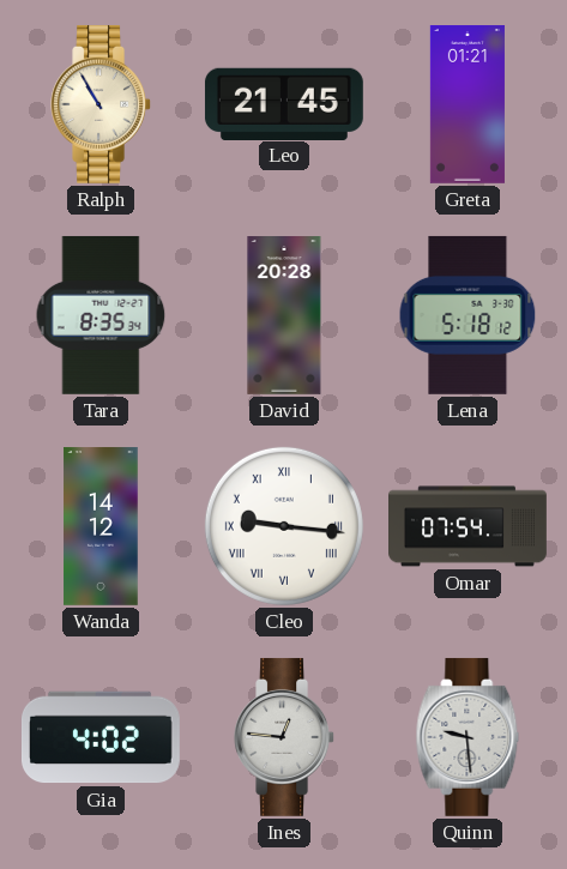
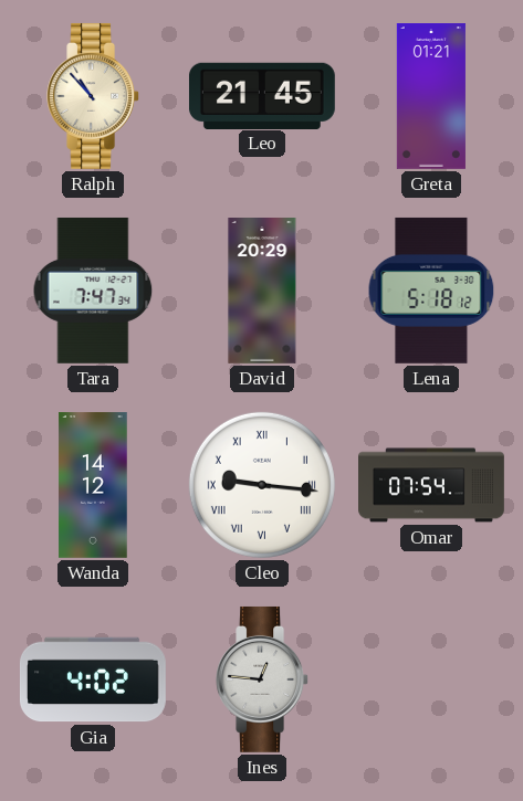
Ralph: 10:55 -> 10:53
Tara: 8:35 -> 7:47
David: 20:28 -> 20:29
Quinn: 9:29 -> none
